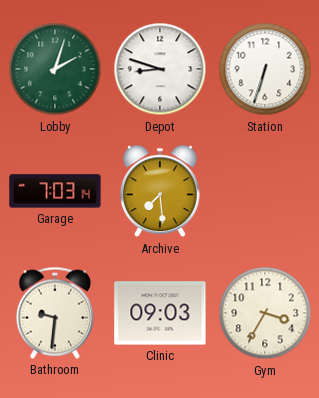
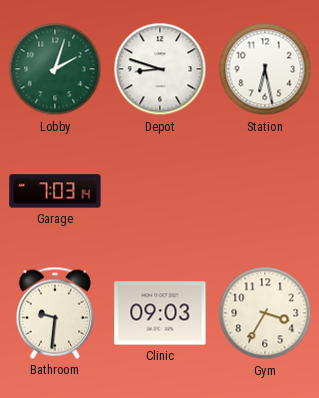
Station: 6:33 -> 6:28
Archive: 7:29 -> none
